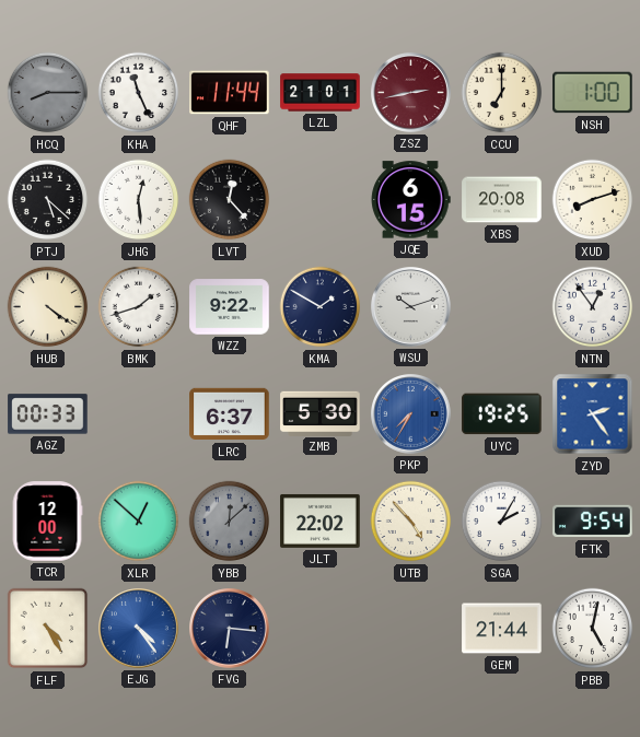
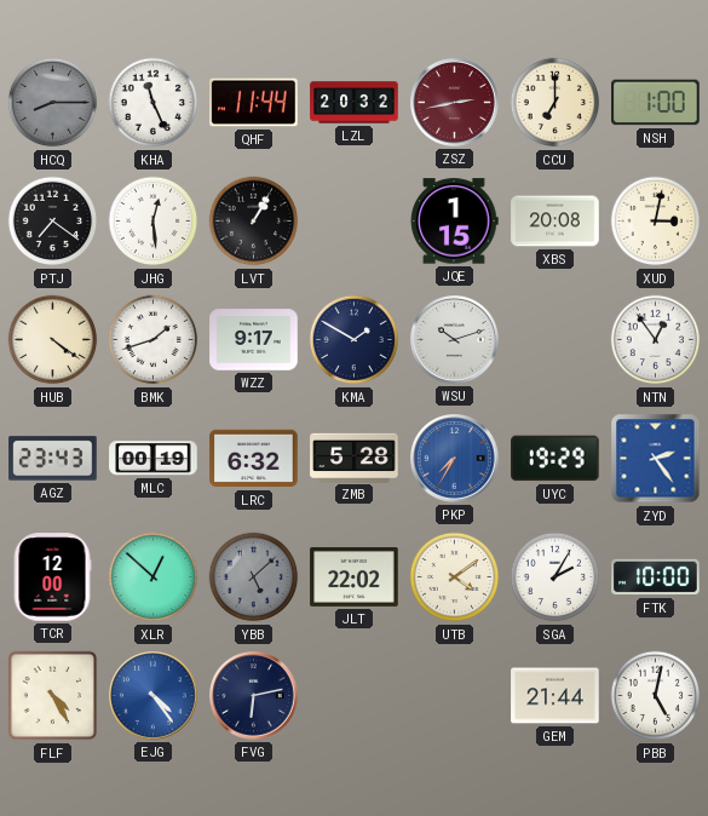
LZL: 21:01 -> 20:32
PTJ: 5:22 -> 7:21
LVT: 12:23 -> 1:05
JQE: 6:15 -> 1:15
XUD: 8:12 -> 3:02
WZZ: 9:22 -> 9:17
AGZ: 00:33 -> 23:43
MLC: none -> 00:19
LRC: 6:37 -> 6:32
ZMB: 5:30 -> 5:28
UYC: 19:25 -> 19:29
YBB: 12:08 -> 5:08
UTB: 4:53 -> 4:09
FTK: 9:54 -> 10:00
FVG: 6:16 -> 6:13
